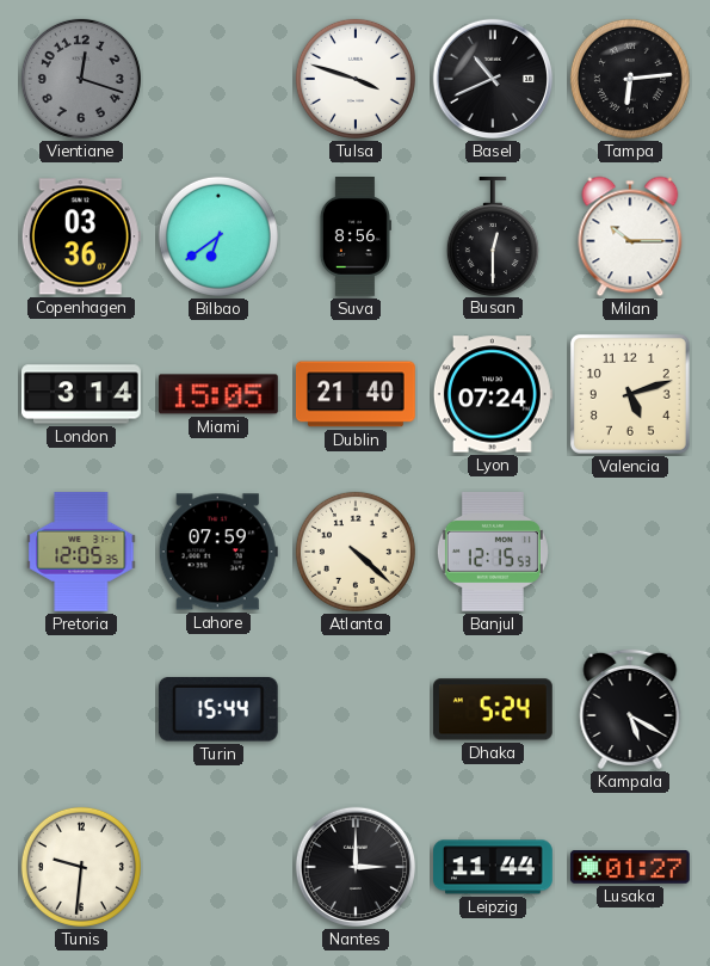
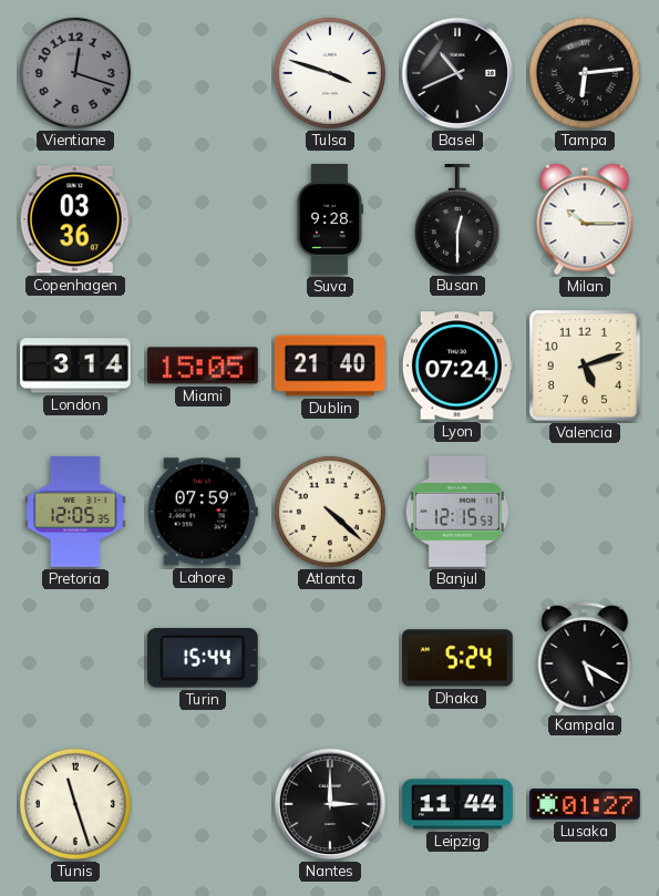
Bilbao: 6:39 -> none
Suva: 8:56 -> 9:28
Tunis: 9:31 -> 11:27
